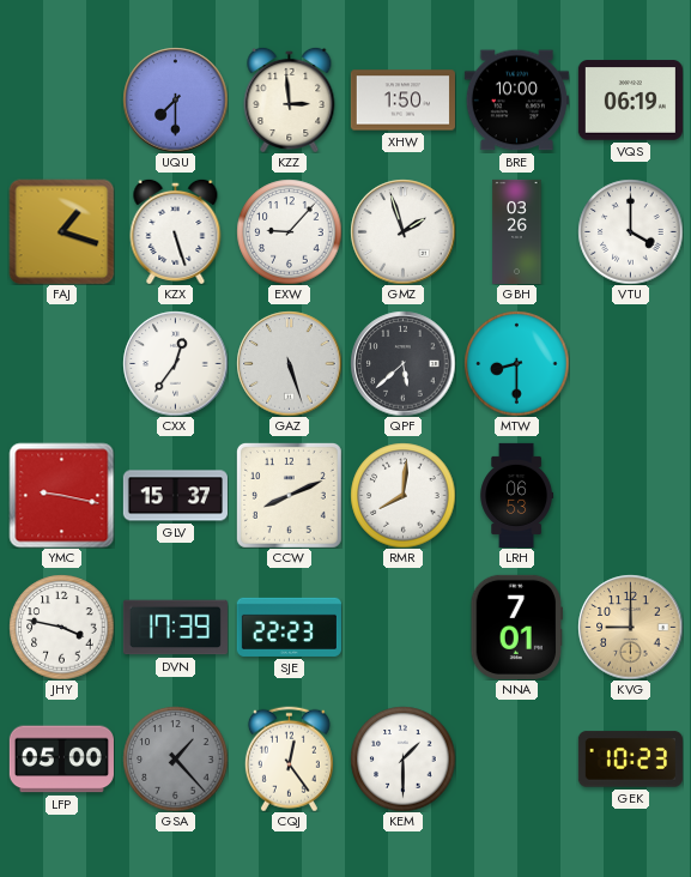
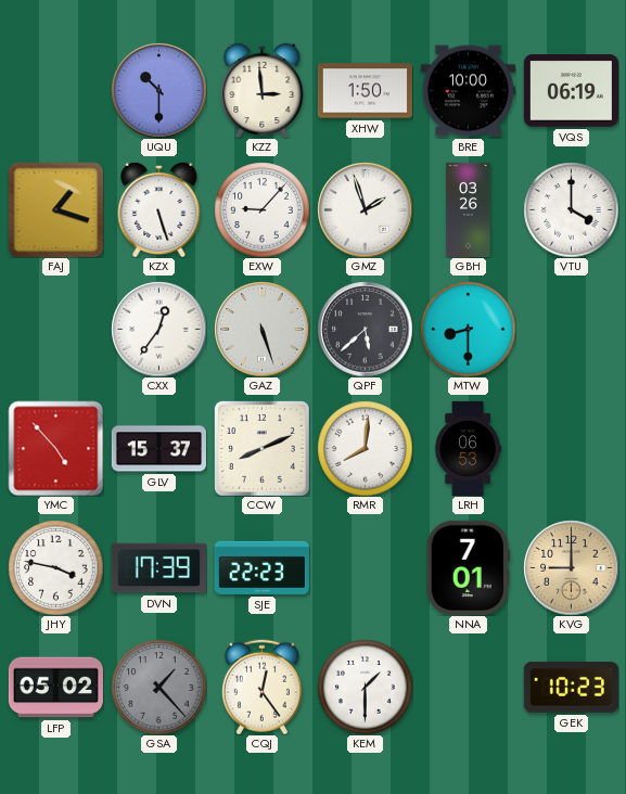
UQU: 7:30 -> 10:30
YMC: 9:17 -> 4:53
LFP: 05:00 -> 05:02
